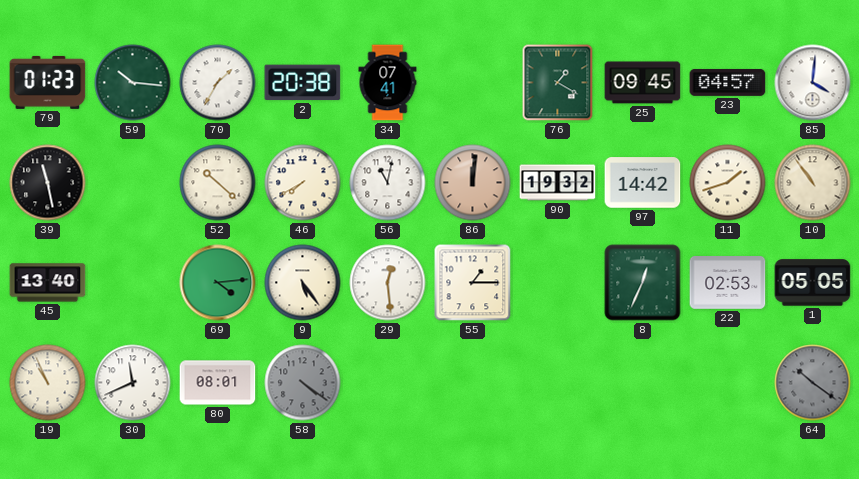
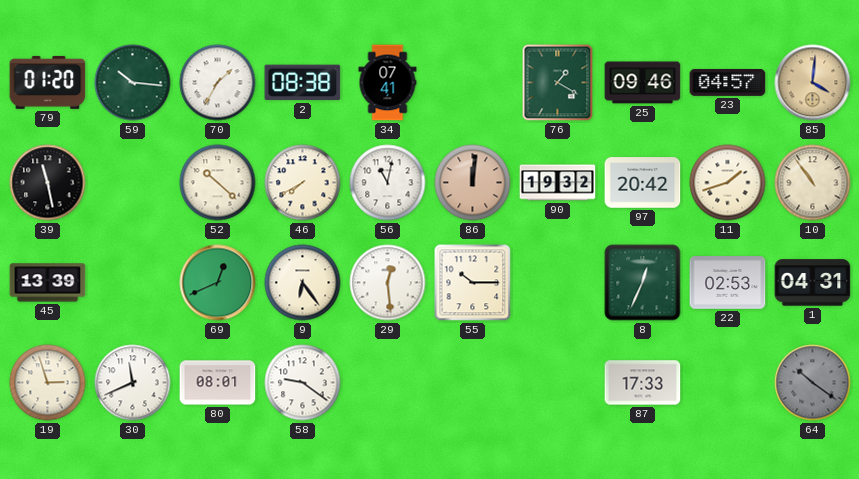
79: 01:23 -> 01:20
2: 20:38 -> 08:38
25: 09:45 -> 09:46
85 dial: white -> champagne
97: 14:42 -> 20:42
45: 13:40 -> 13:39
69: 4:14 -> 12:41
9: 5:24 -> 6:24
55: 1:15 -> 10:15
1: 05:05 -> 04:31
19: 10:56 -> 2:57
58: 4:21 -> 9:21
58 dial: grey -> white
87: none -> 17:33
